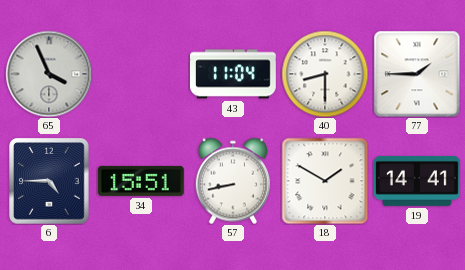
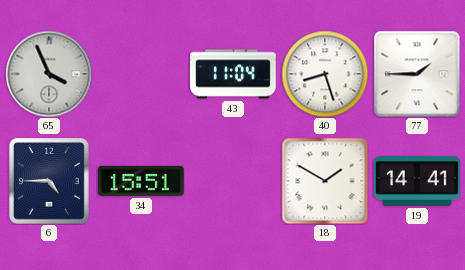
40: 8:30 -> 8:27
57: 8:43 -> none
